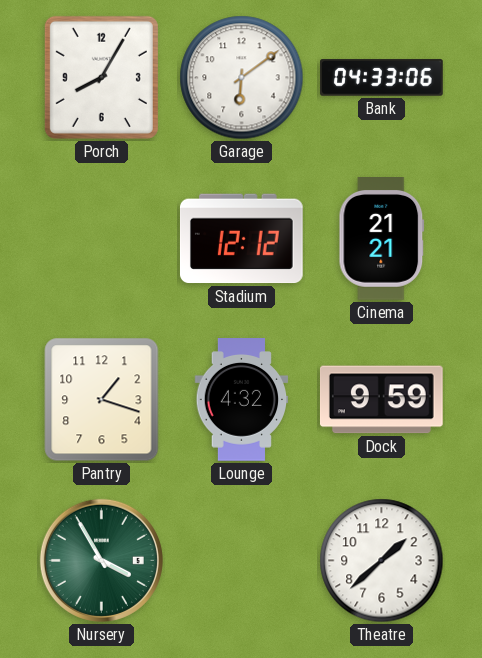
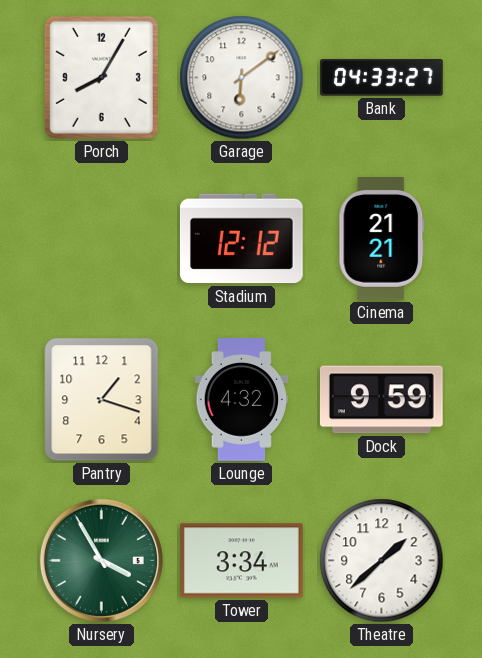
Bank: 04:33:06 -> 04:33:27
Tower: none -> 3:34
